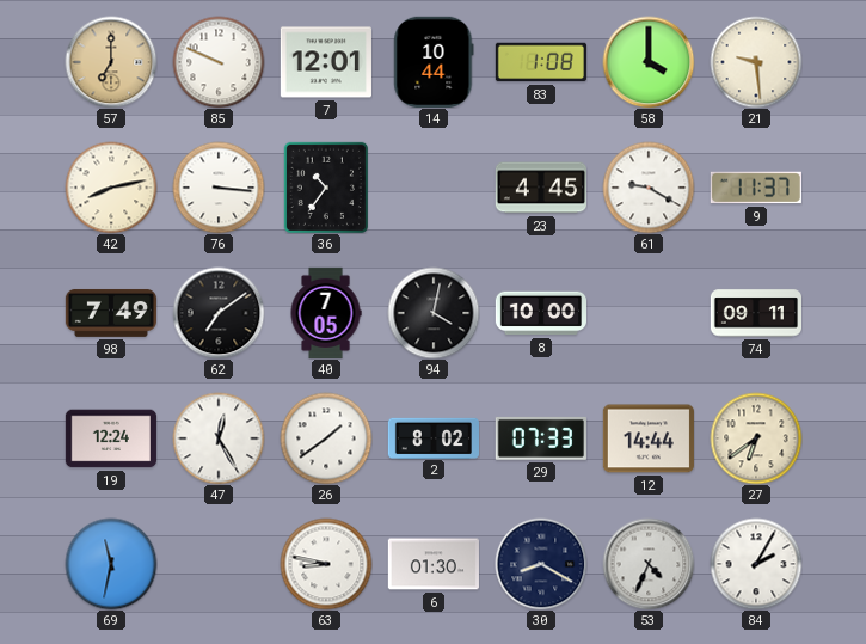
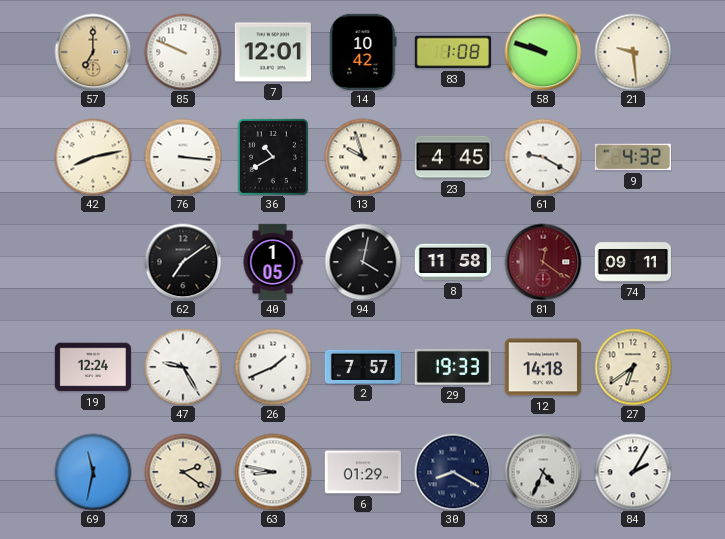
14: 10:44 -> 10:42
58: 4:00 -> 9:48
36: 10:36 -> 10:40
13: none -> 9:57
9: 11:37 -> 4:32
98: 7:49 -> none
40: 7:05 -> 1:05
8: 10:00 -> 11:58
81: none -> 12:21
47: 12:25 -> 9:25
26: 1:39 -> 1:41
2: 8:02 -> 7:57
29: 07:33 -> 19:33
12: 14:44 -> 14:18
73: none -> 2:21
6: 01:30 -> 01:29
